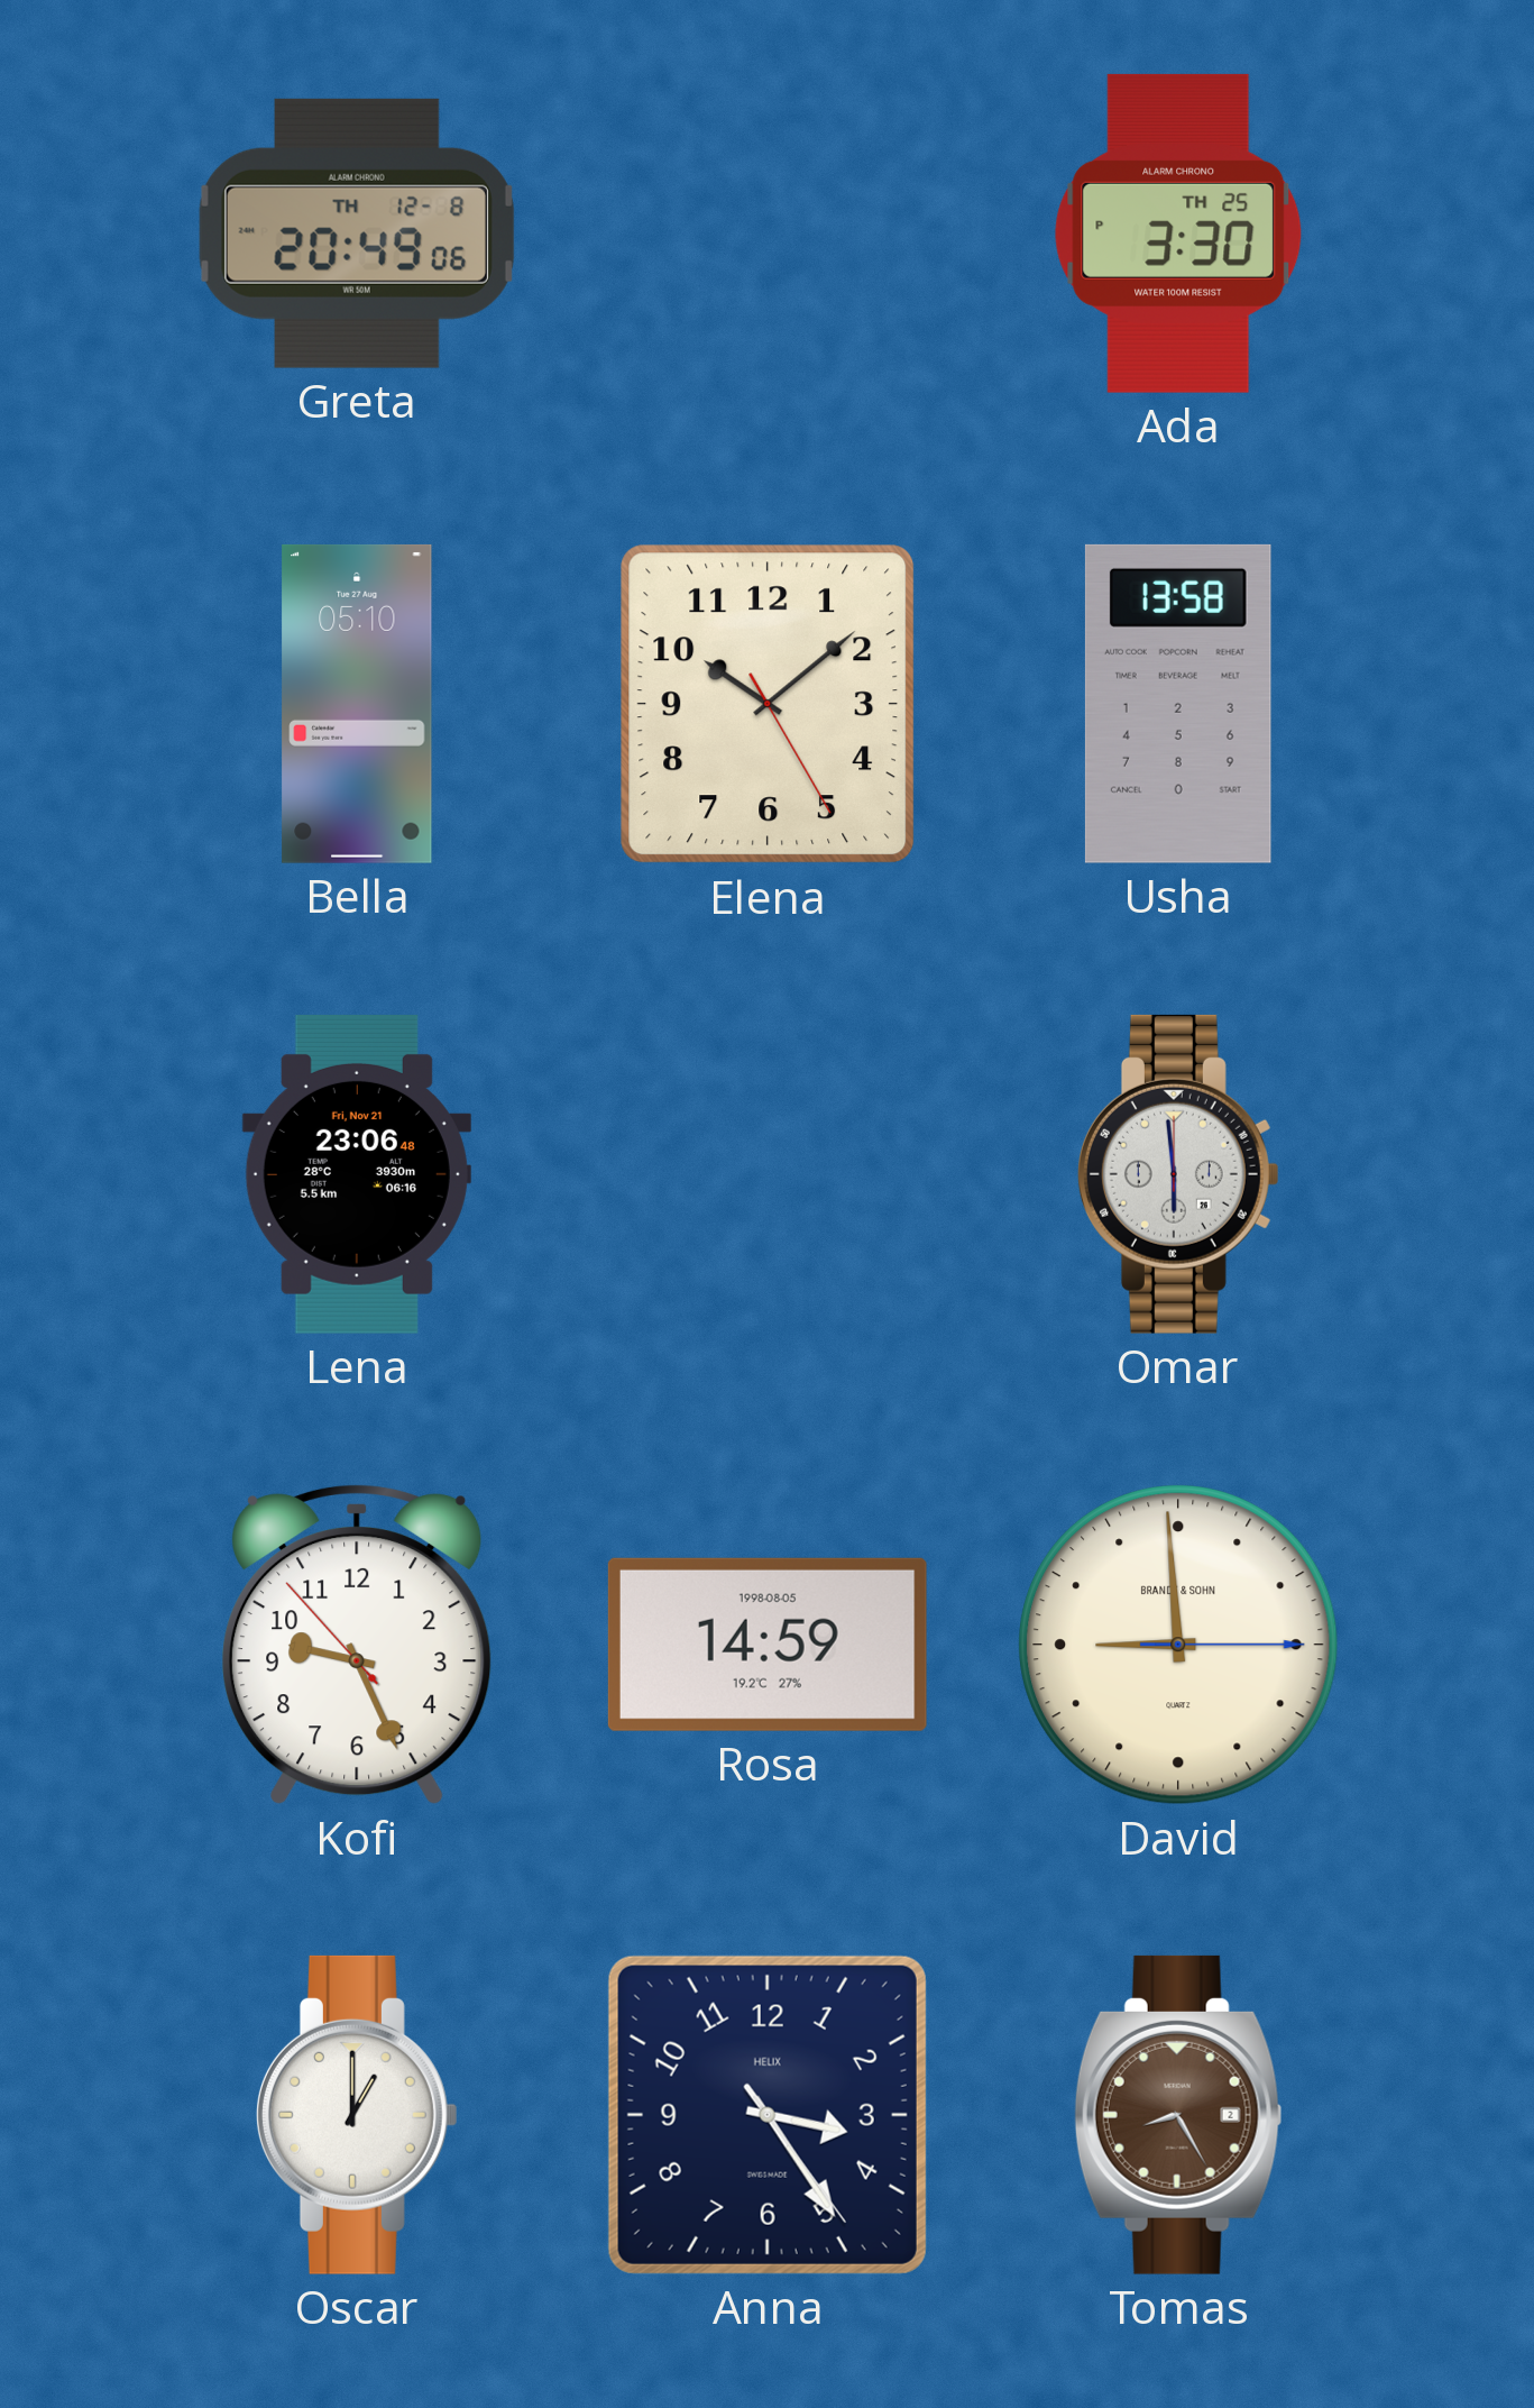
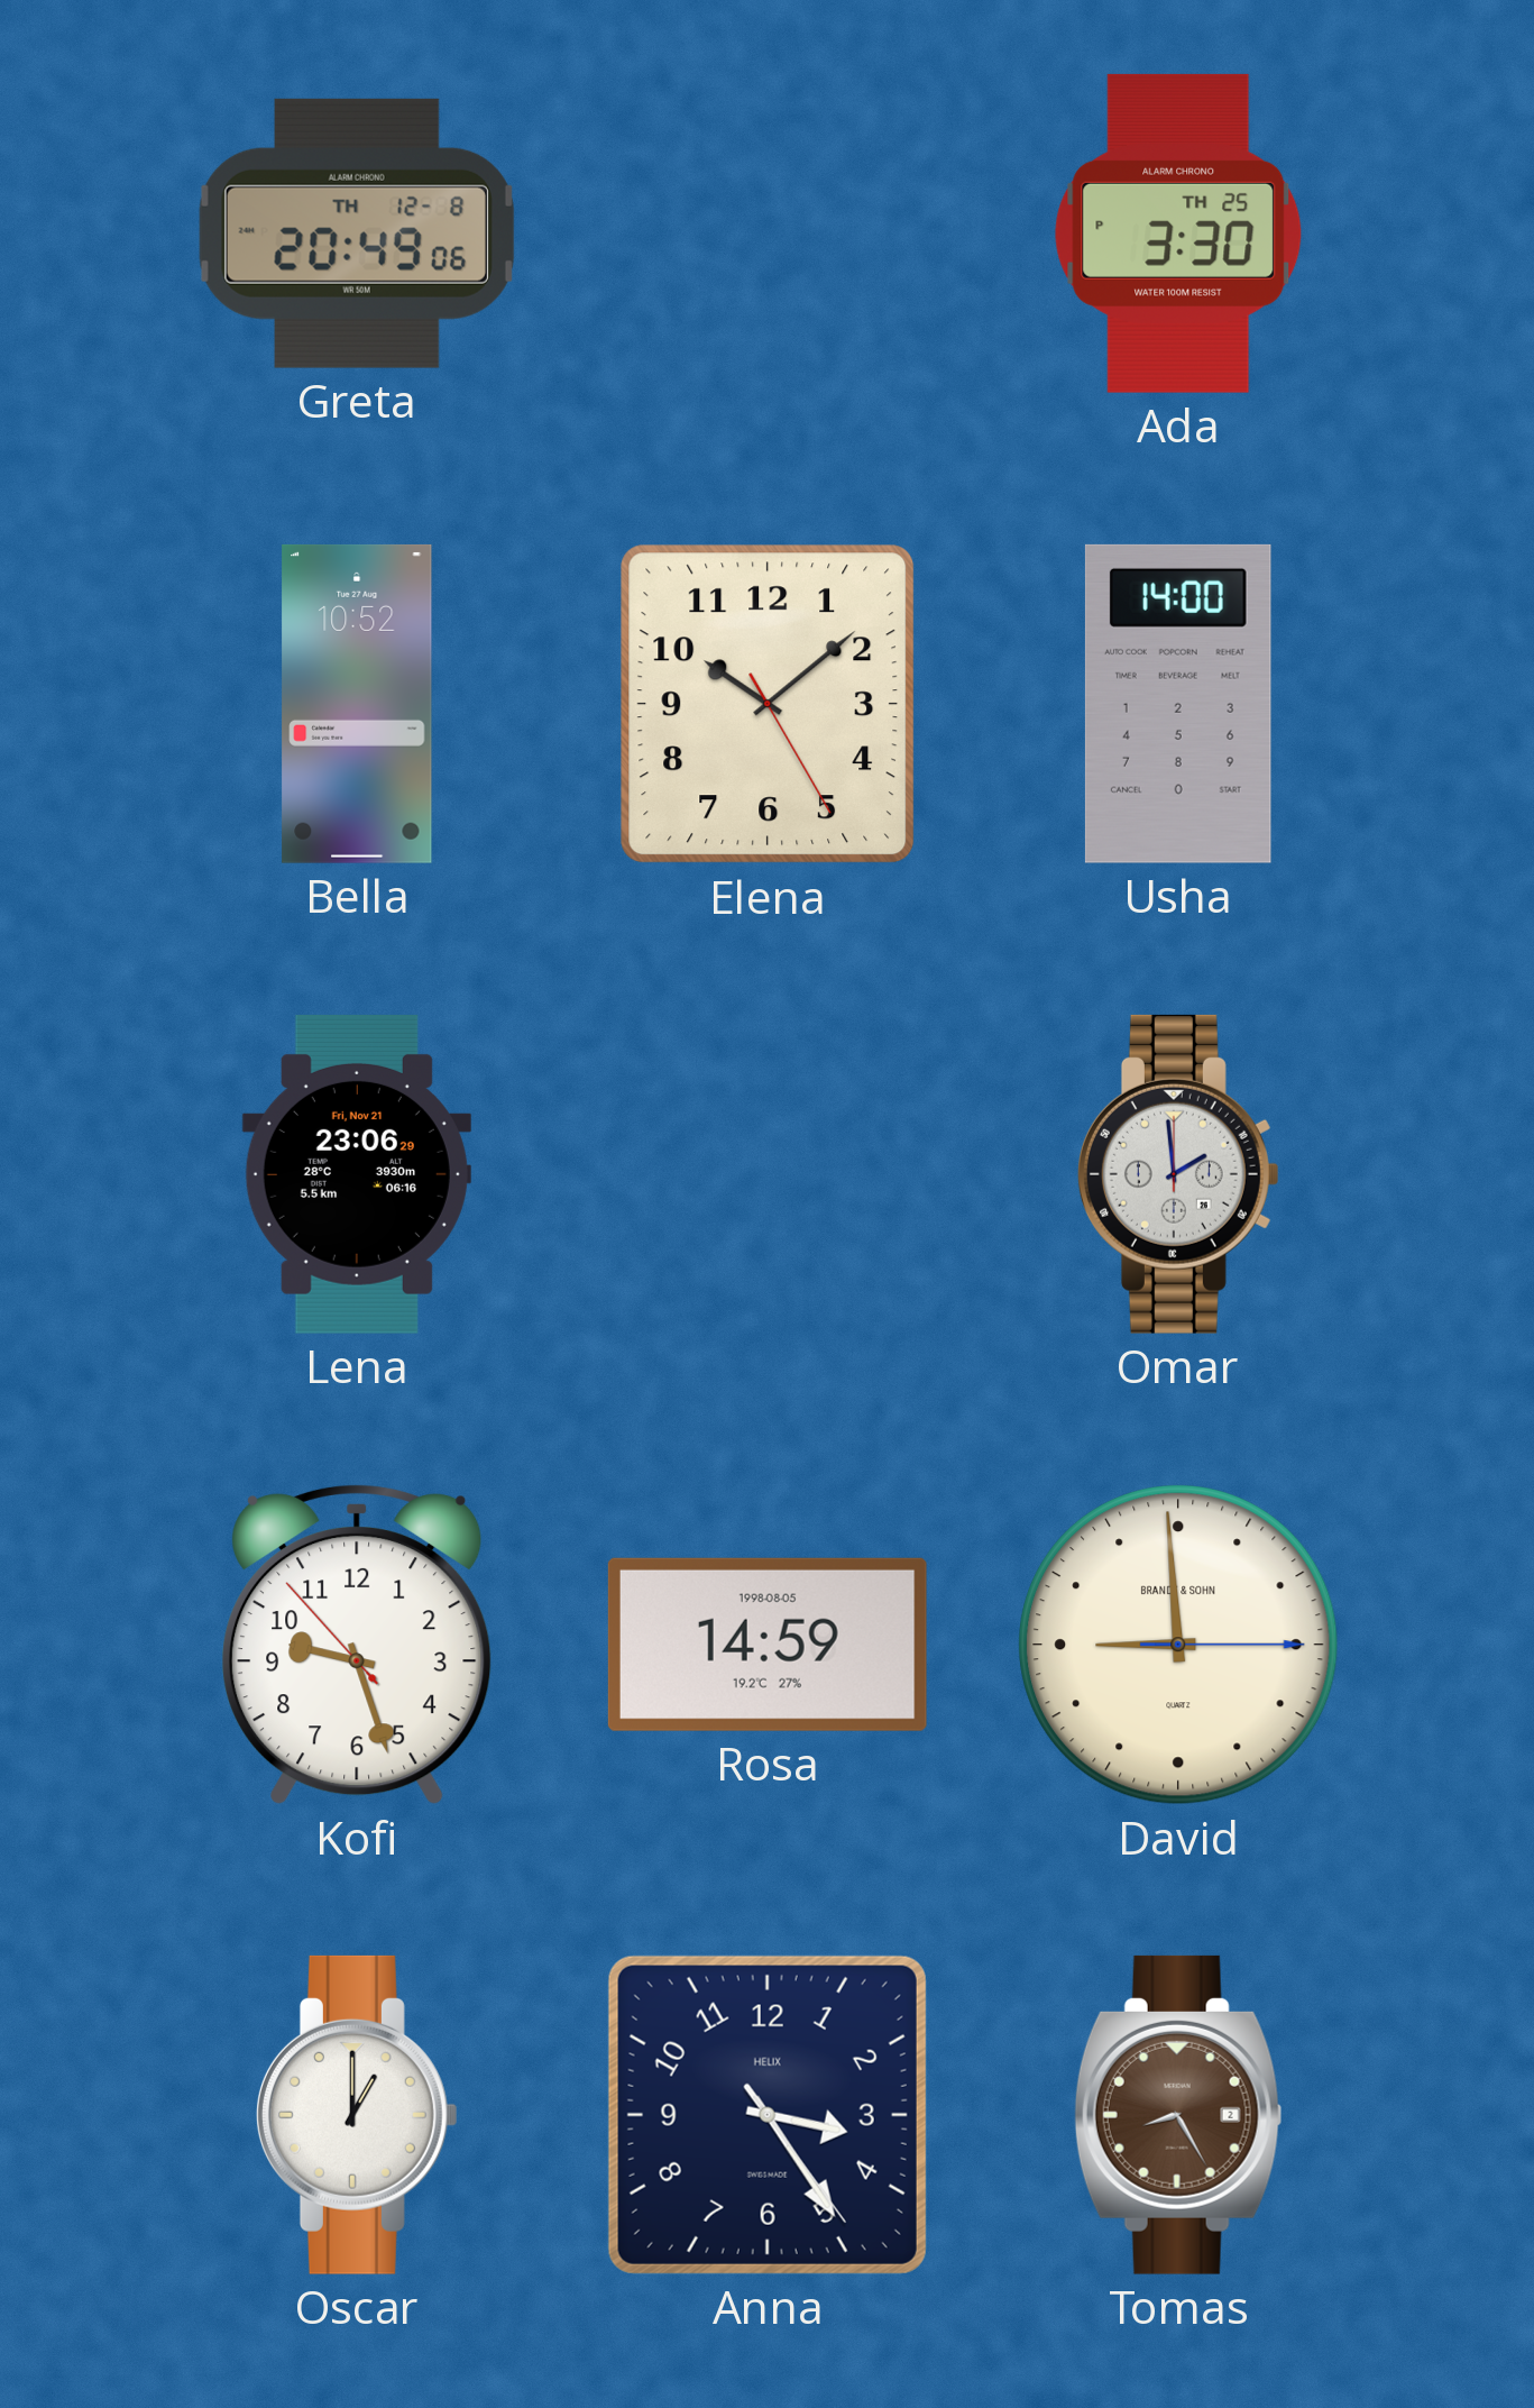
Bella: 05:10 -> 10:52
Usha: 13:58 -> 14:00
Lena: 23:06:48 -> 23:06:29
Omar: 5:59 -> 1:59
Kofi: 9:25 -> 9:26
